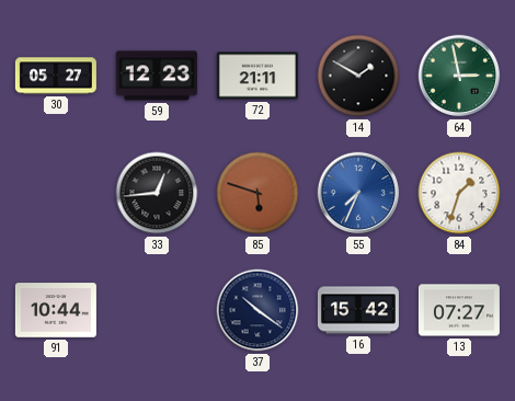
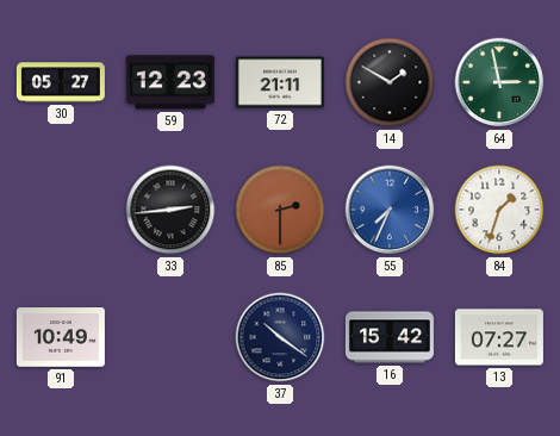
33: 12:44 -> 2:44
85: 5:48 -> 2:30
91: 10:44 -> 10:49
